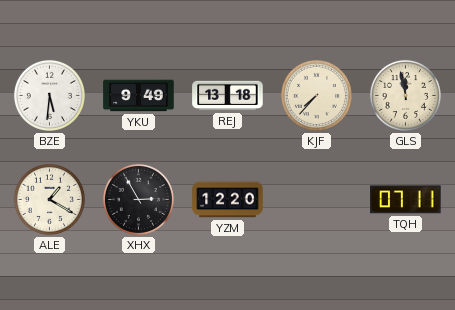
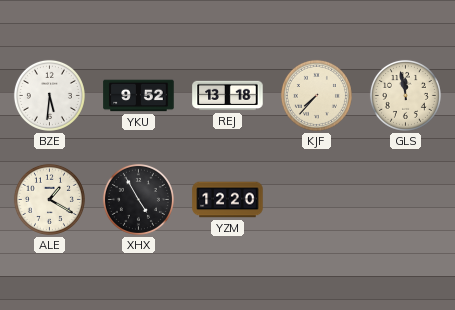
YKU: 9:49 -> 9:52
XHX: 2:55 -> 4:55
TQH: 07:11 -> none
